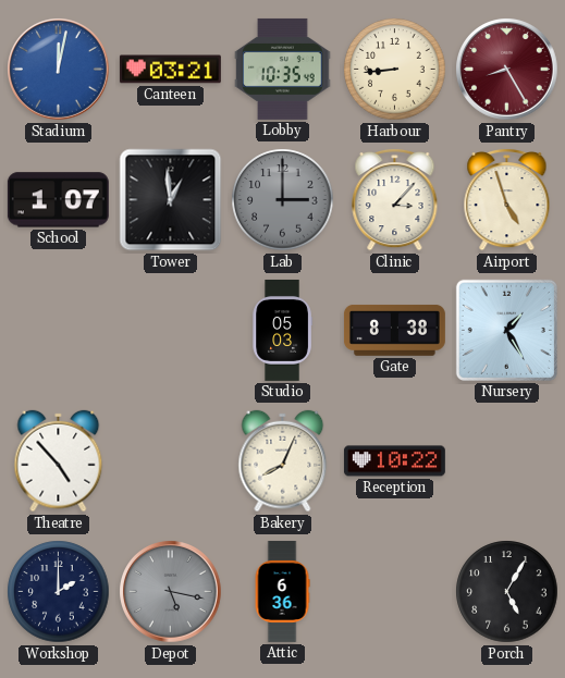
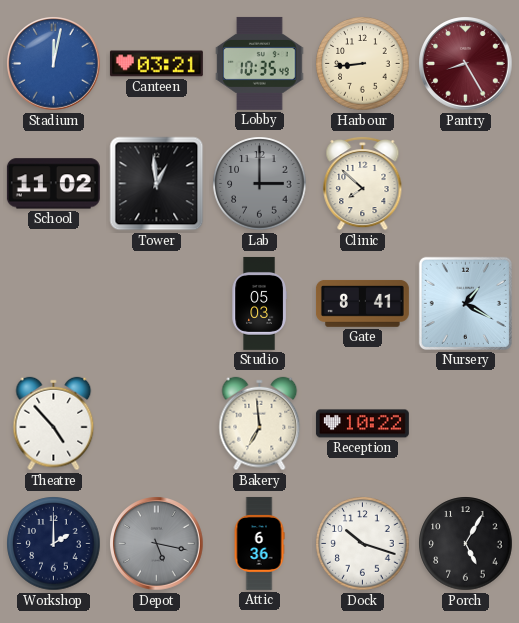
School: 1:07 -> 11:02
Clinic: 3:07 -> 7:52
Airport: 4:57 -> none
Gate: 8:38 -> 8:41
Nursery: 1:25 -> 1:20
Bakery: 8:04 -> 6:59
Dock: none -> 10:18
